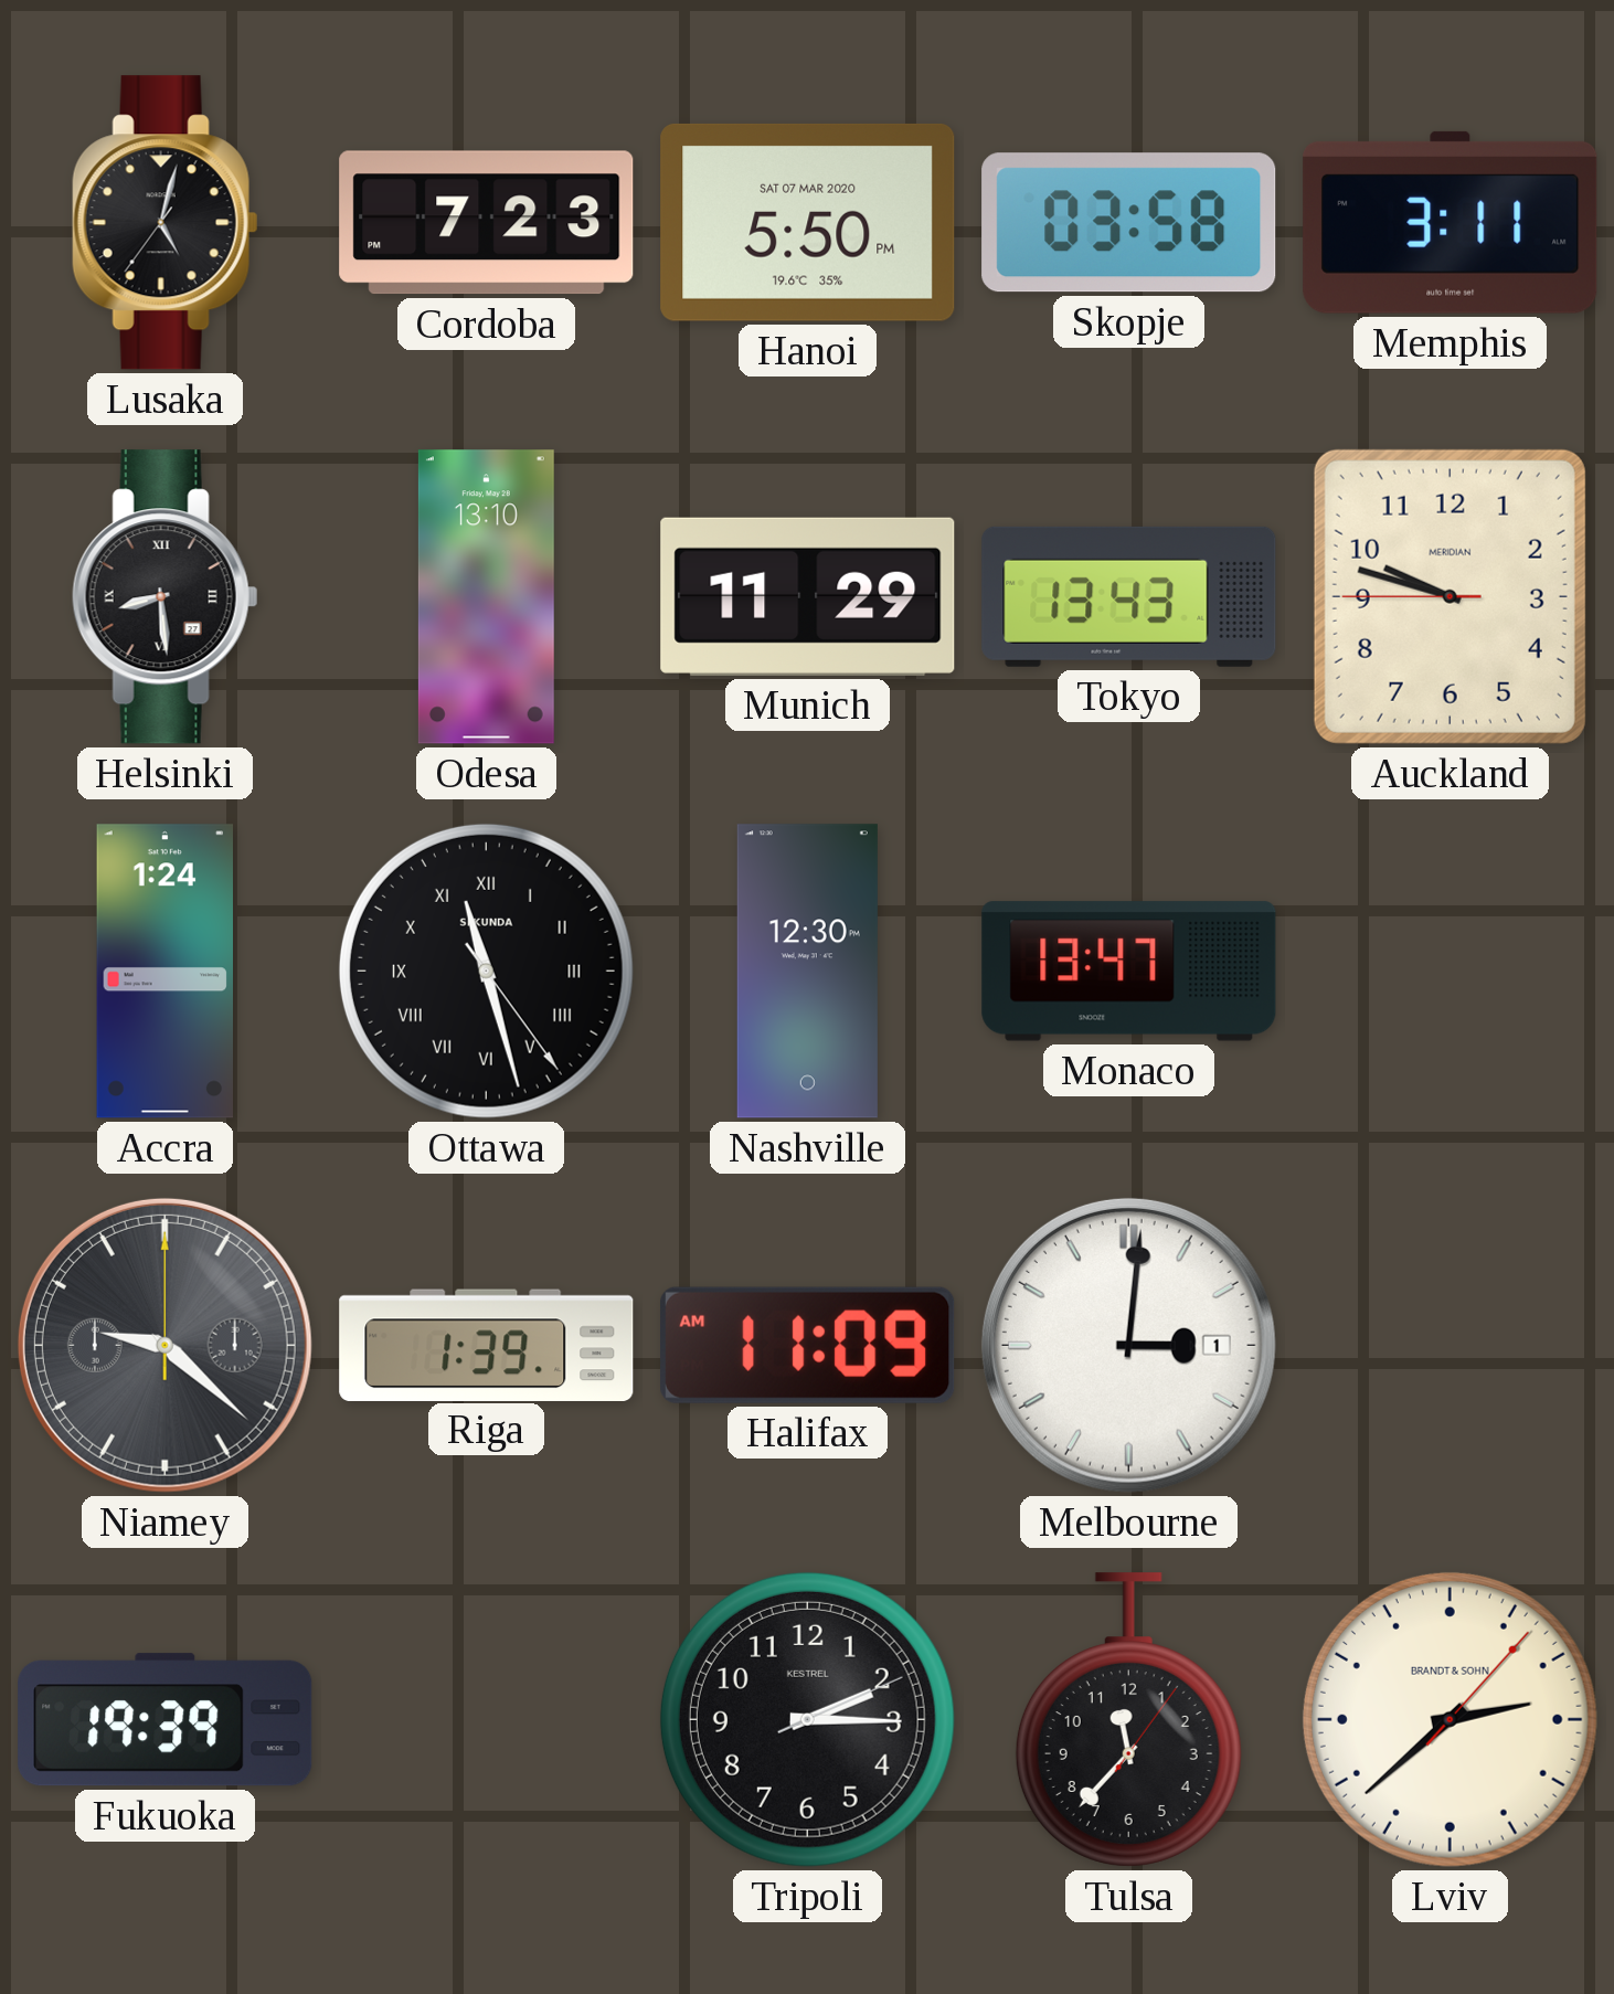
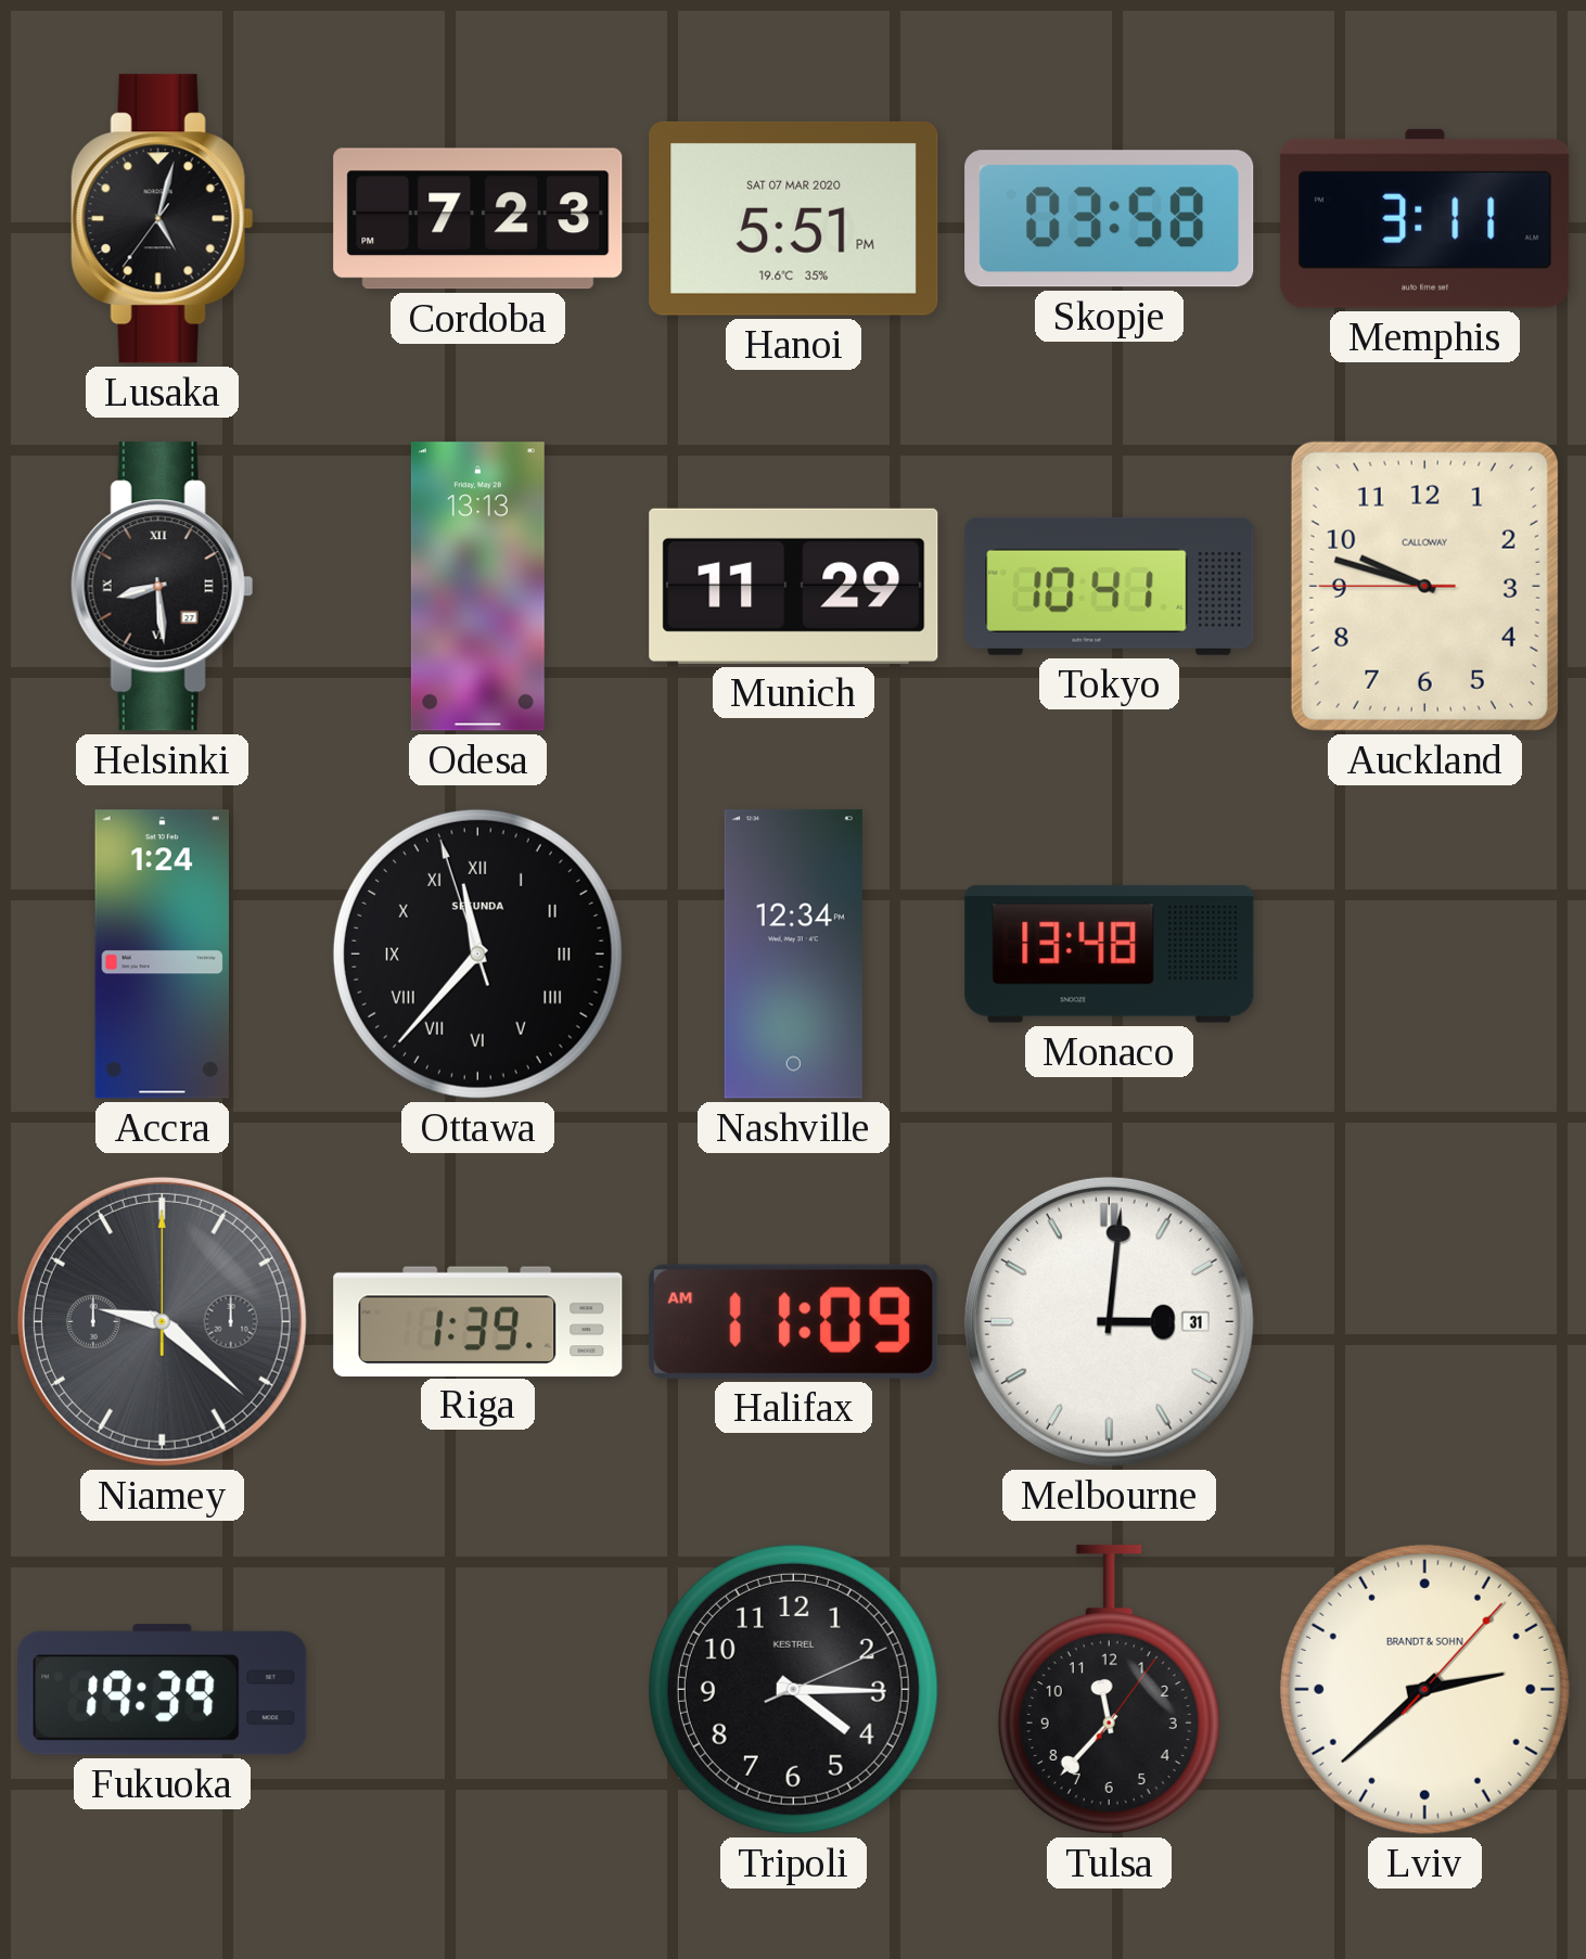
Hanoi: 5:50 -> 5:51
Odesa: 13:10 -> 13:13
Tokyo: 13:43 -> 10:41
Auckland brand: MERIDIAN -> CALLOWAY
Ottawa: 11:27 -> 11:36
Nashville: 12:30 -> 12:34
Monaco: 13:47 -> 13:48
Melbourne date: 1 -> 31
Tripoli: 2:15 -> 4:15
